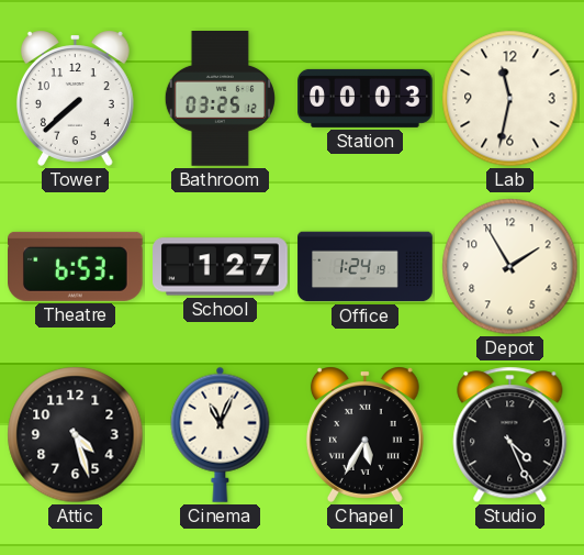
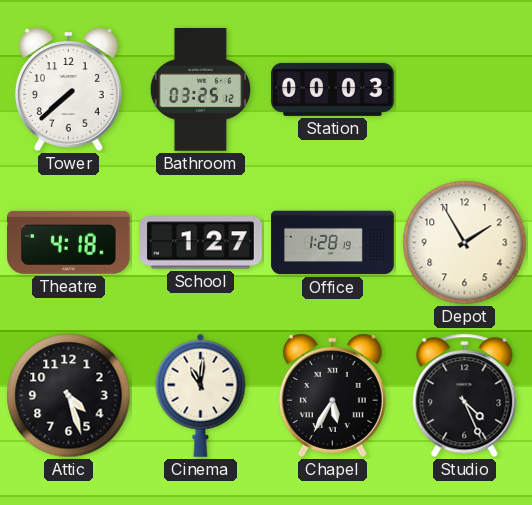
Lab: 11:32 -> none
Theatre: 6:53 -> 4:18
Office: 1:24 -> 1:28
Cinema: 11:04 -> 11:01
